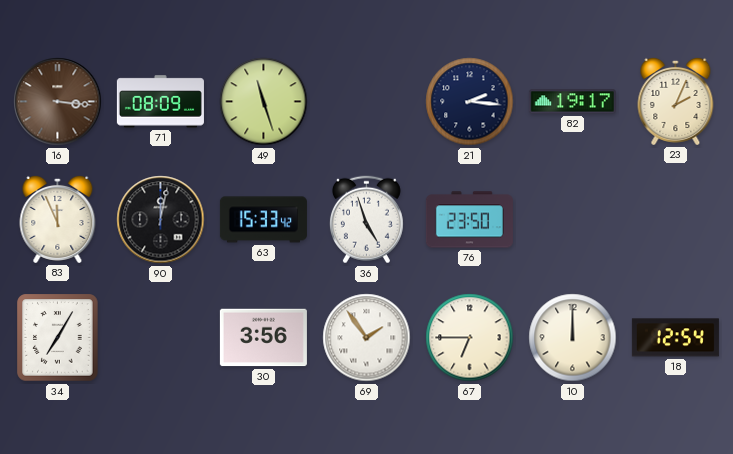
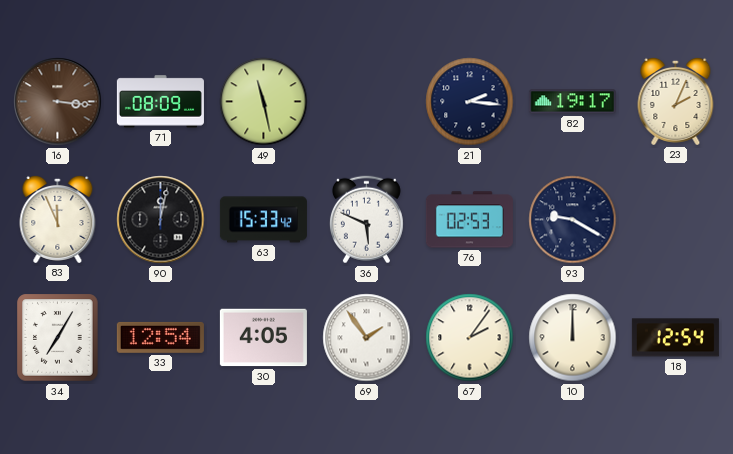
49: 11:27 -> 11:28
36: 4:57 -> 5:49
76: 23:50 -> 02:53
93: none -> 9:20
33: none -> 12:54
30: 3:56 -> 4:05
67: 6:45 -> 2:06
